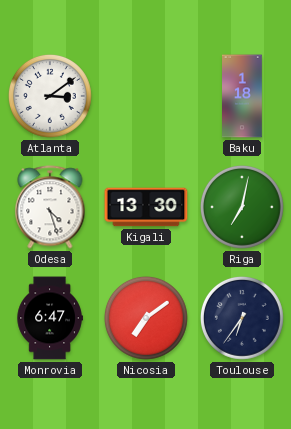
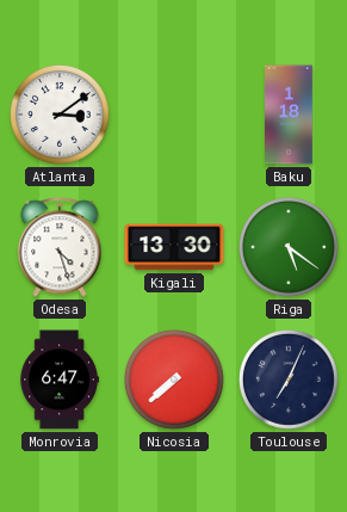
Riga: 7:02 -> 5:21
Nicosia: 7:09 -> 7:38
Toulouse: 6:36 -> 7:04
